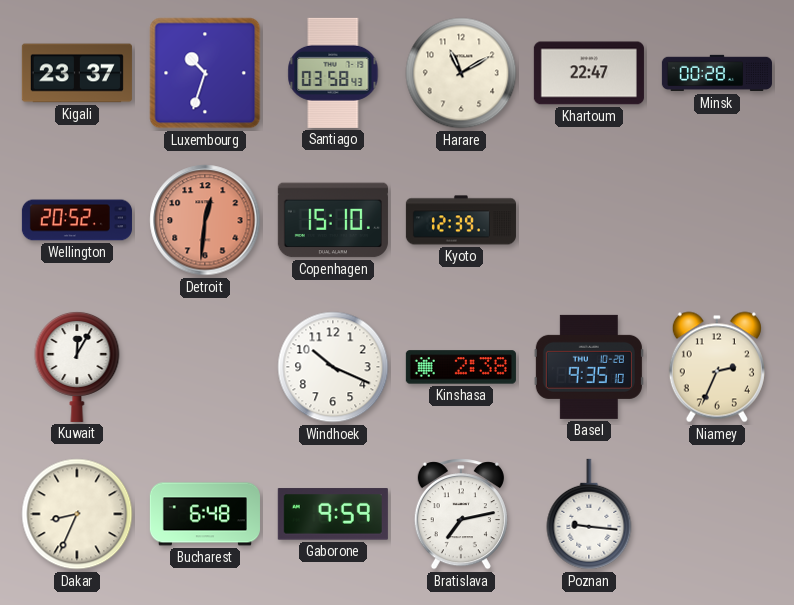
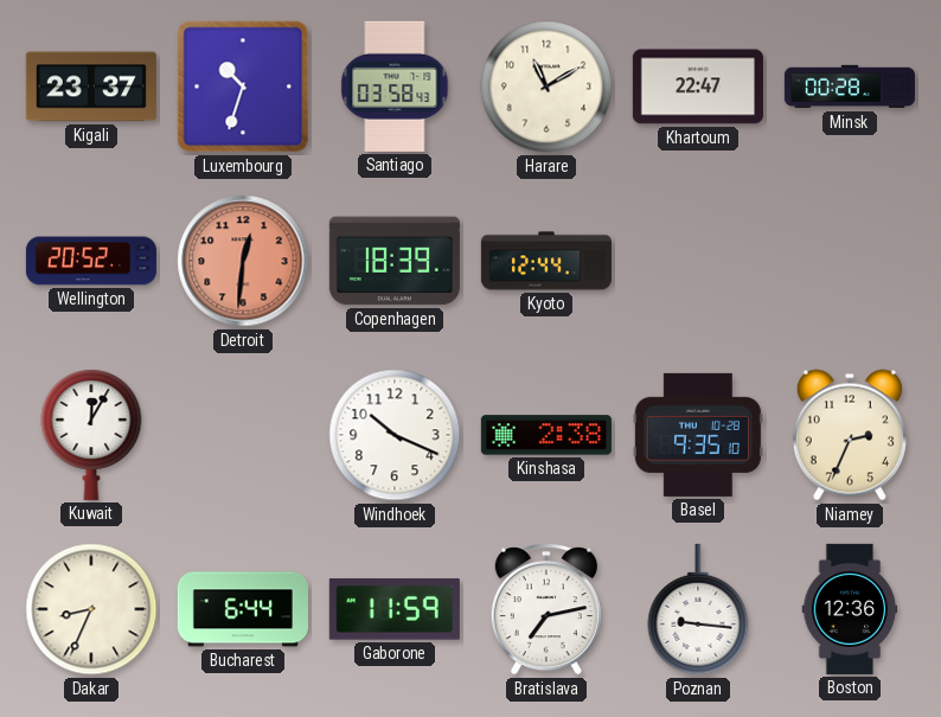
Copenhagen: 15:10 -> 18:39
Kyoto: 12:39 -> 12:44
Bucharest: 6:48 -> 6:44
Gaborone: 9:59 -> 11:59
Boston: none -> 12:36
